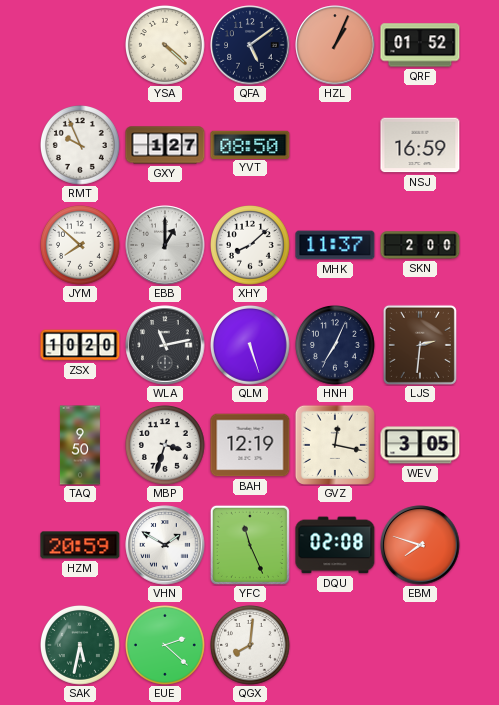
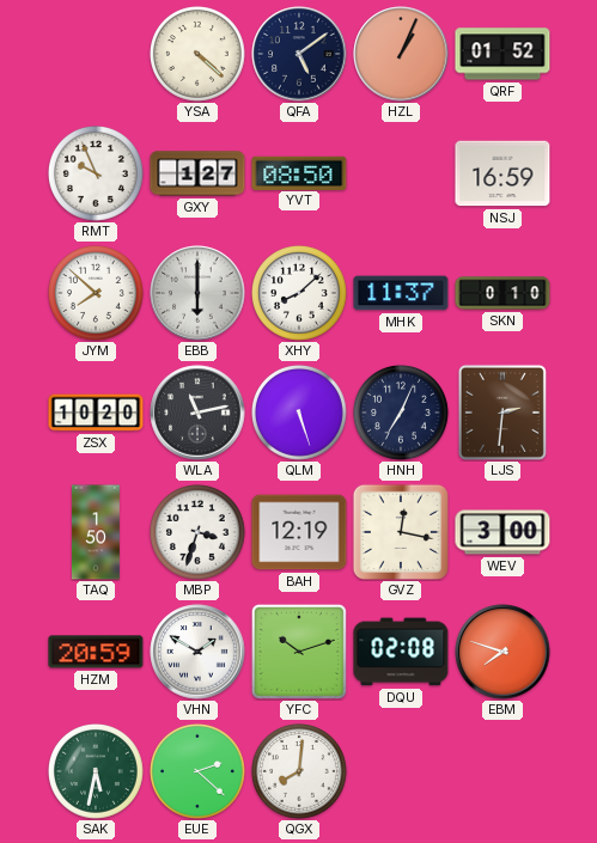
EBB: 1:00 -> 6:00
SKN: 2:00 -> 0:10
TAQ: 9:50 -> 1:50
WEV: 3:05 -> 3:00
YFC: 11:26 -> 10:12
